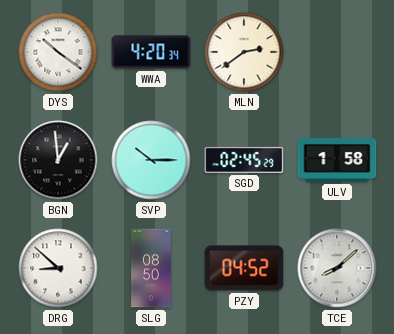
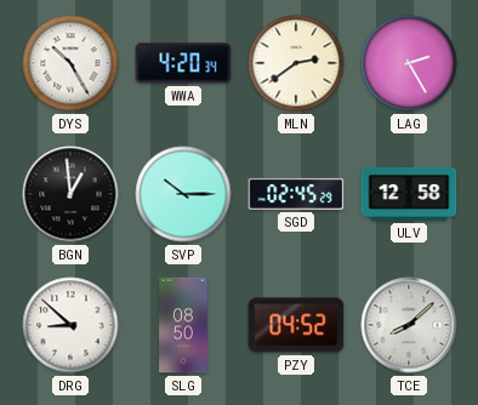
DYS: 10:21 -> 10:25
LAG: none -> 2:25
ULV: 1:58 -> 12:58
